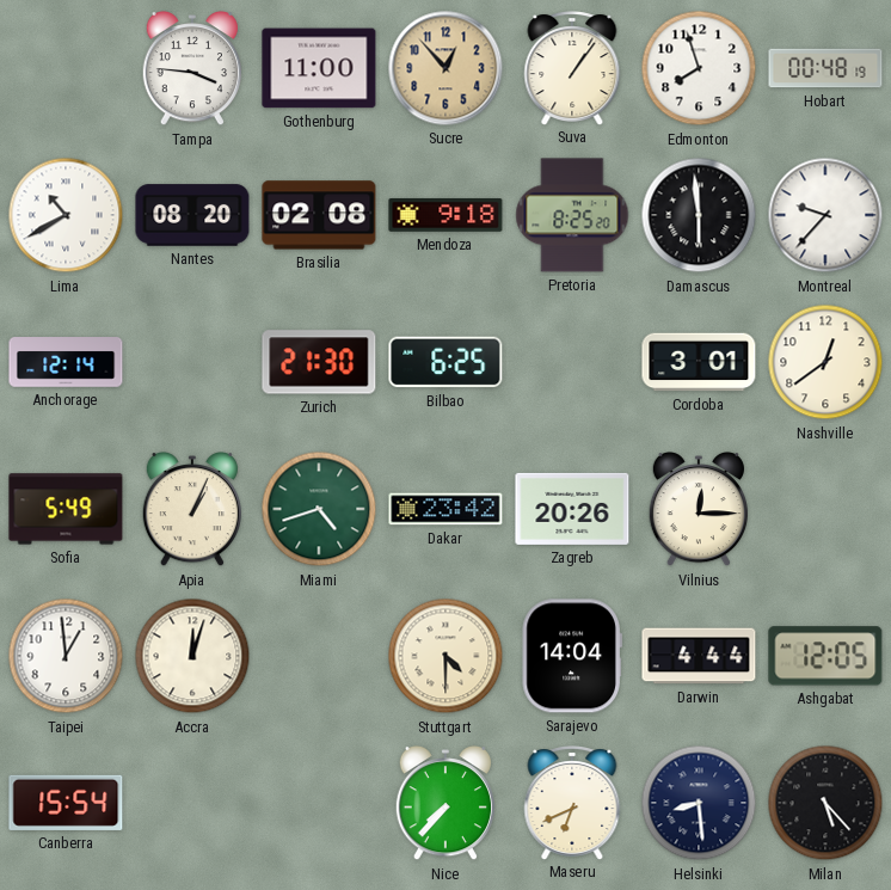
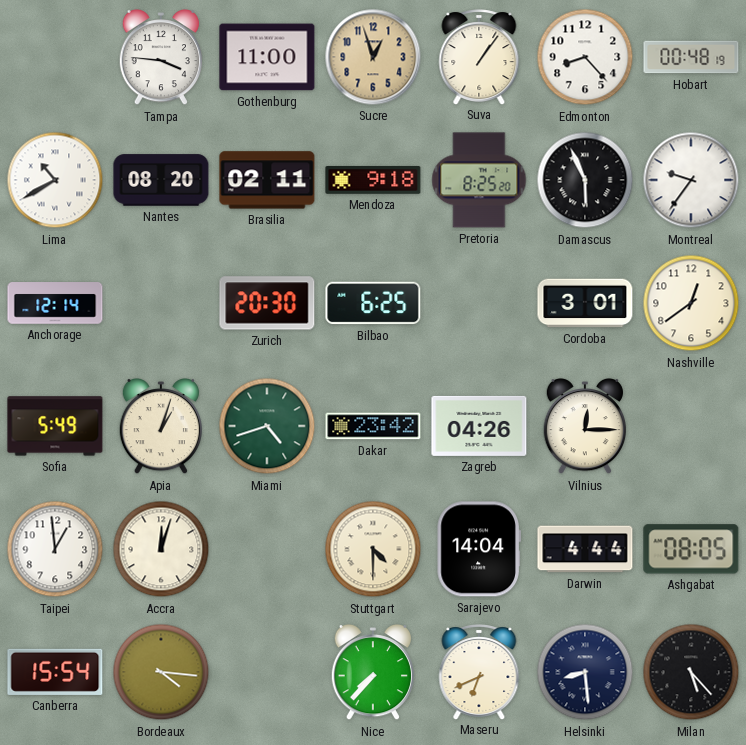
Sucre: 12:53 -> 12:57
Edmonton: 7:57 -> 8:23
Brasilia: 02:08 -> 02:11
Damascus: 5:59 -> 5:56
Montreal: 9:37 -> 9:36
Zurich: 21:30 -> 20:30
Apia: 1:04 -> 1:03
Zagreb: 20:26 -> 04:26
Ashgabat: 12:05 -> 08:05
Bordeaux: none -> 4:16
